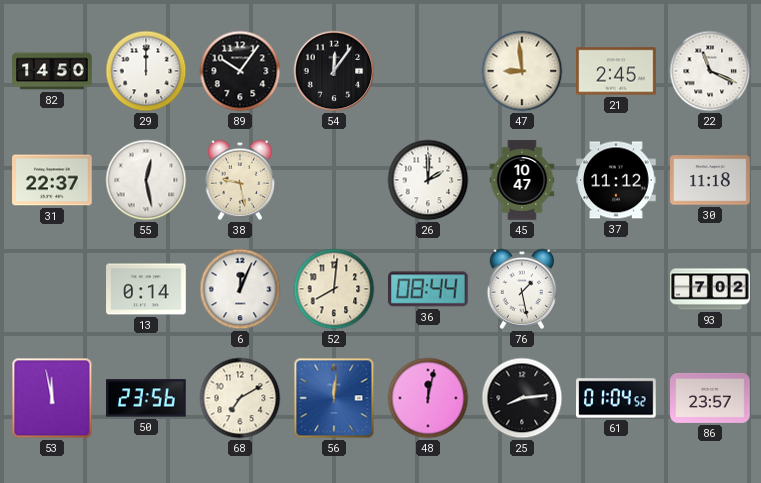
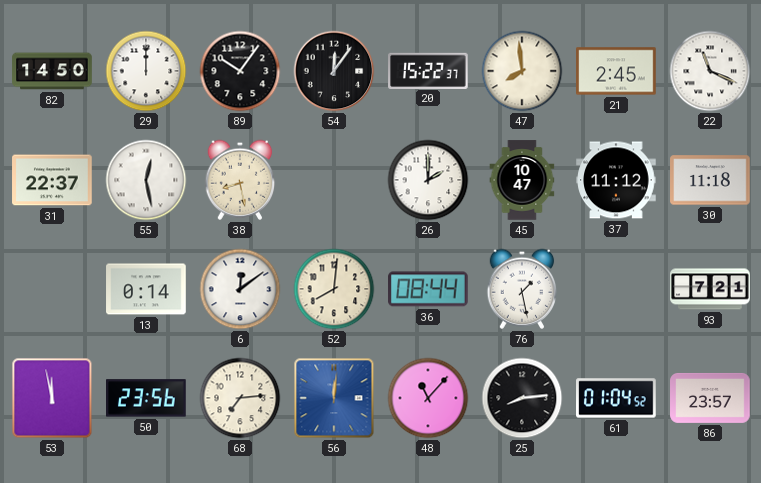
20: none -> 15:22
47: 8:59 -> 7:59
38: 9:28 -> 8:28
6: 12:04 -> 12:09
93: 7:02 -> 7:21
68: 7:10 -> 7:14
48: 12:02 -> 11:07
